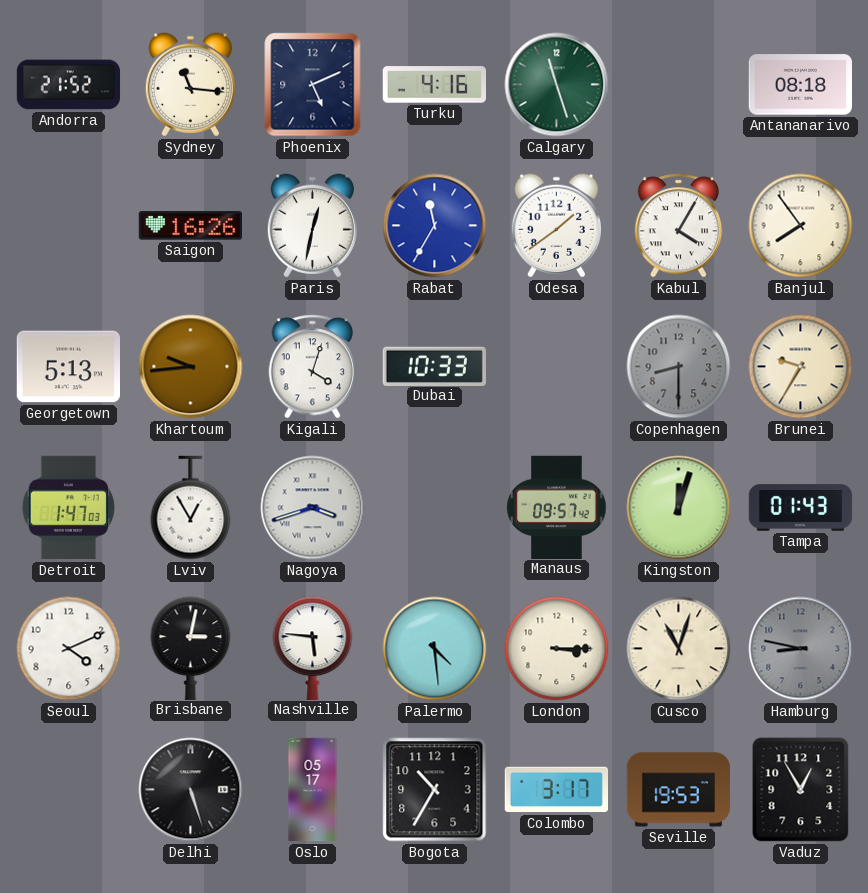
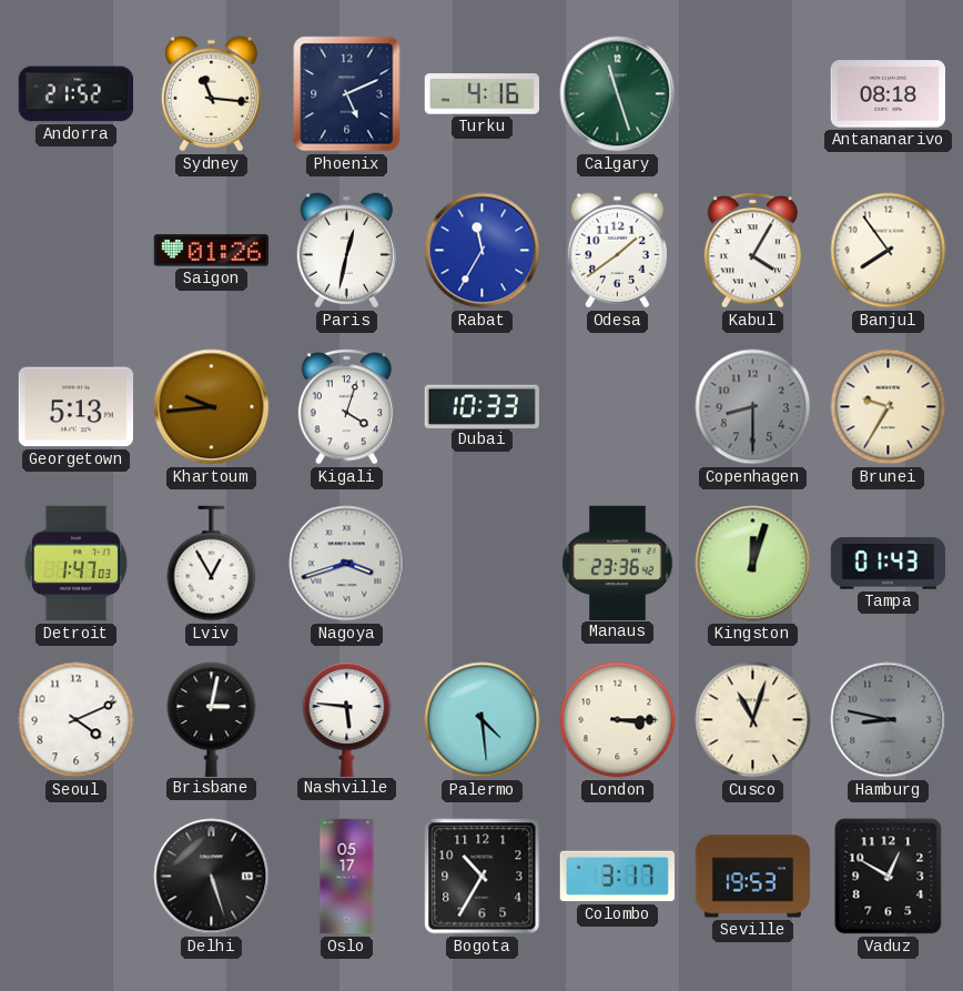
Saigon: 16:26 -> 01:26
Manaus: 09:57 -> 23:36
Vaduz: 12:55 -> 12:50
